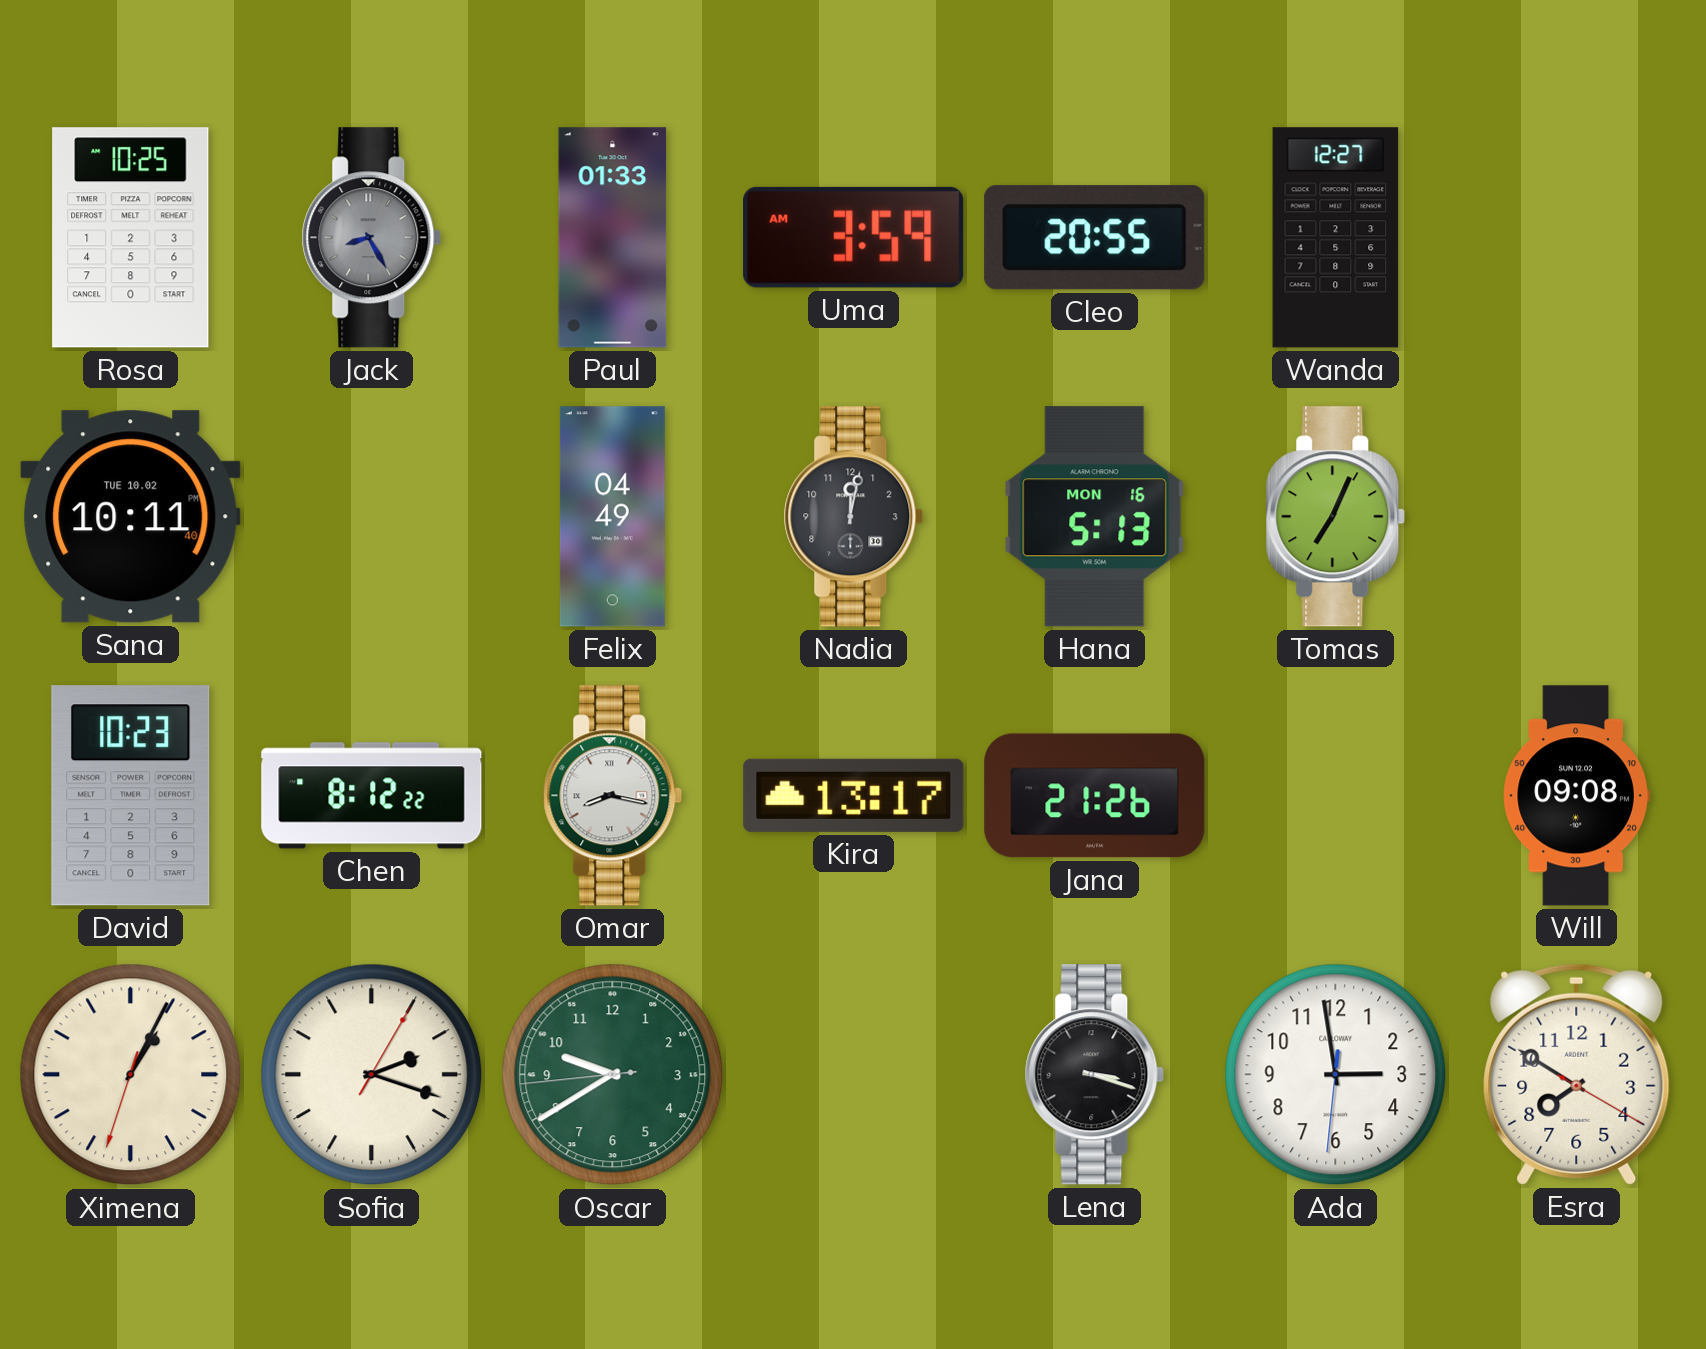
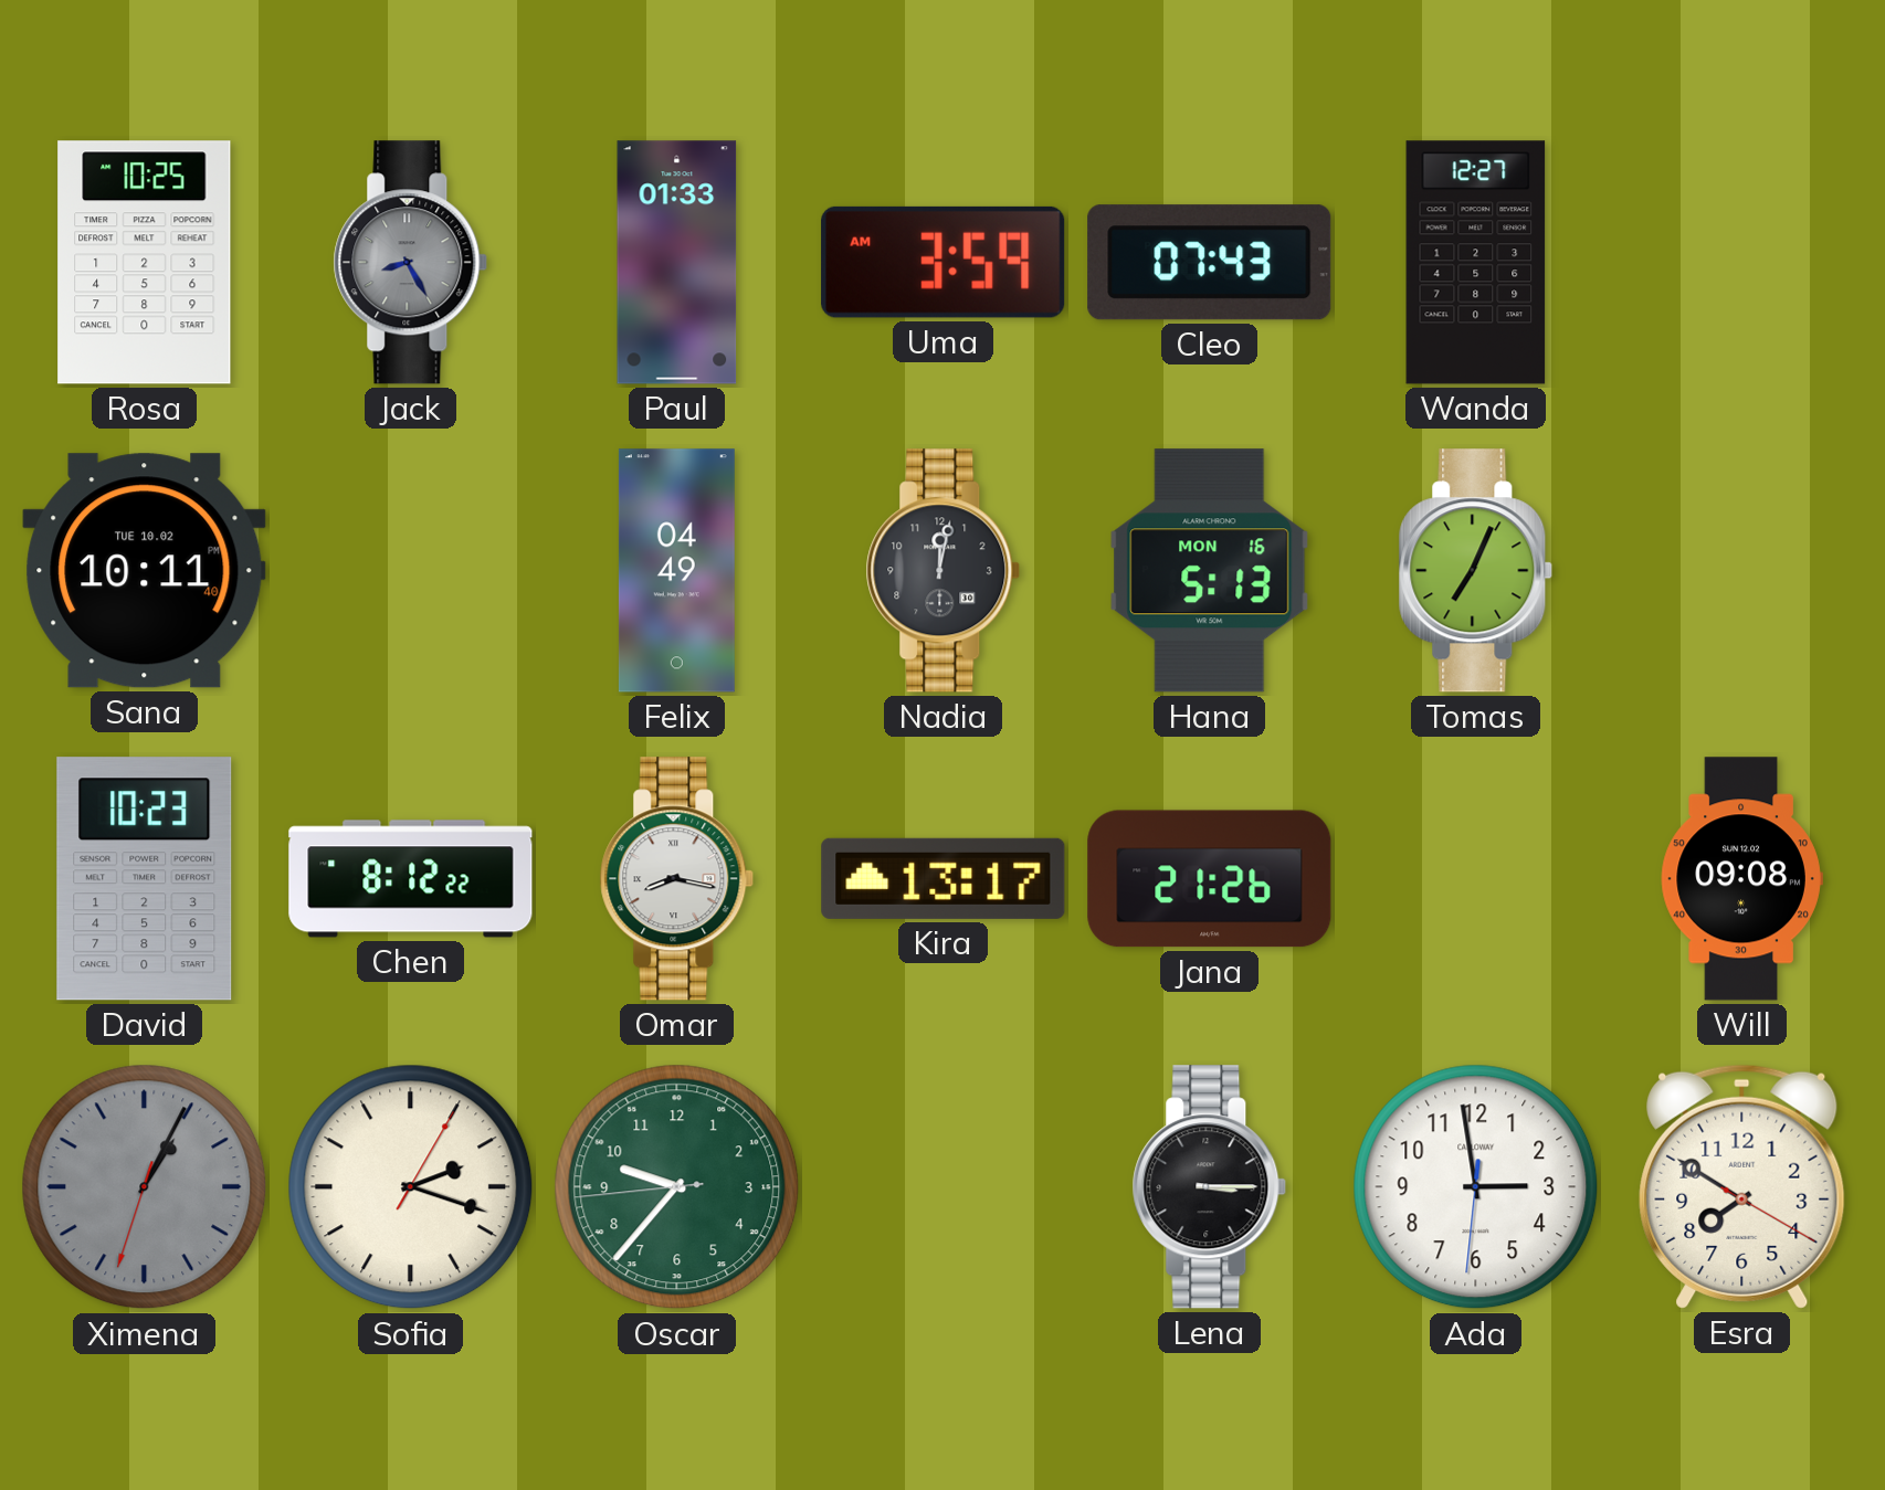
Cleo: 20:55 -> 07:43
Ximena dial: cream -> grey
Oscar: 9:39 -> 9:36
Lena: 3:18 -> 3:15
